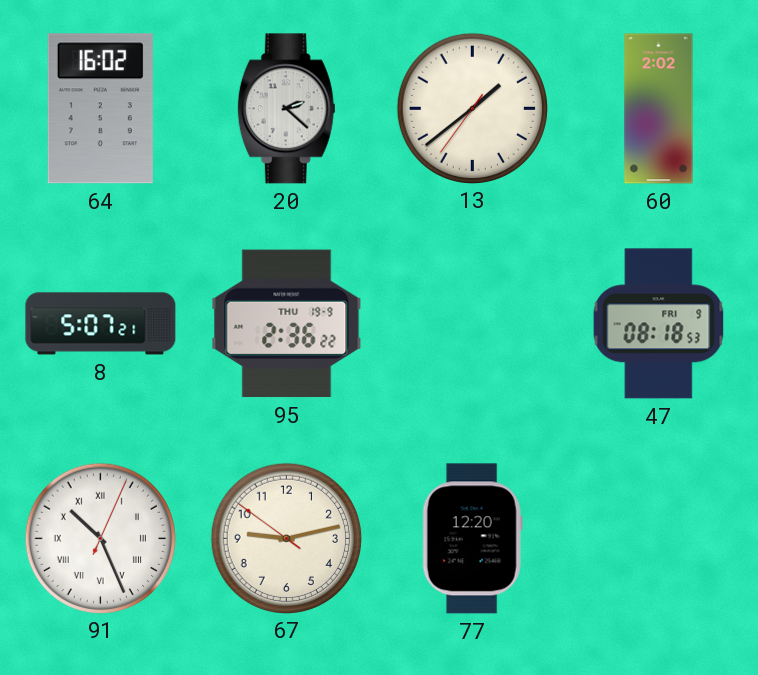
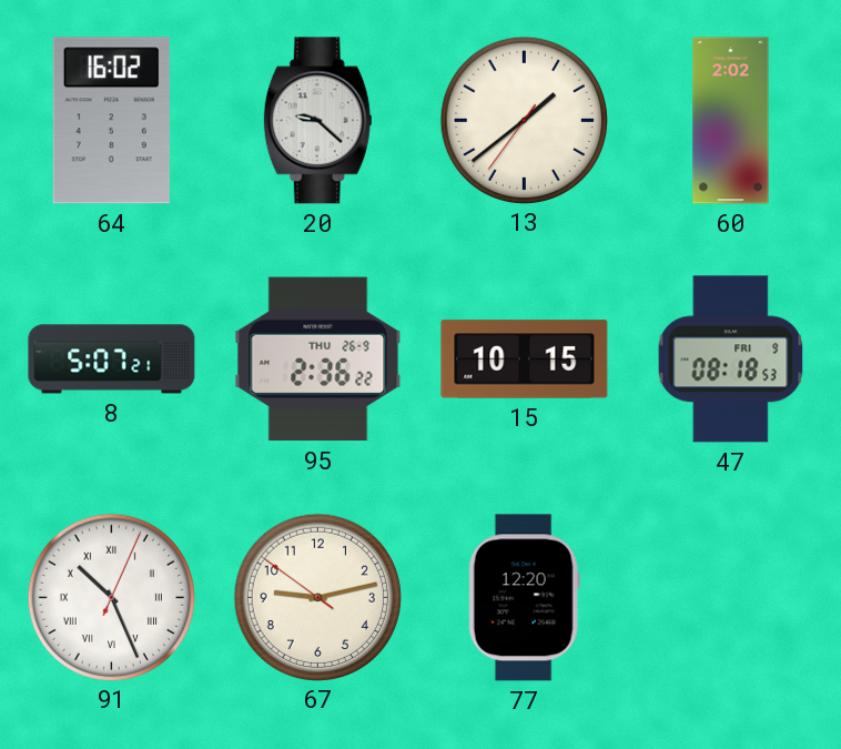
20: 2:22 -> 9:22
95 date: THU 19-9 -> THU 26-9
15: none -> 10:15
